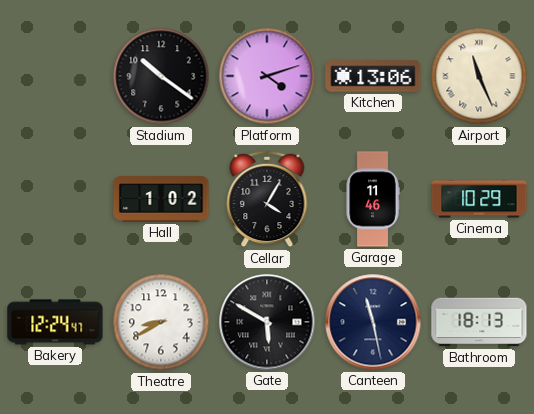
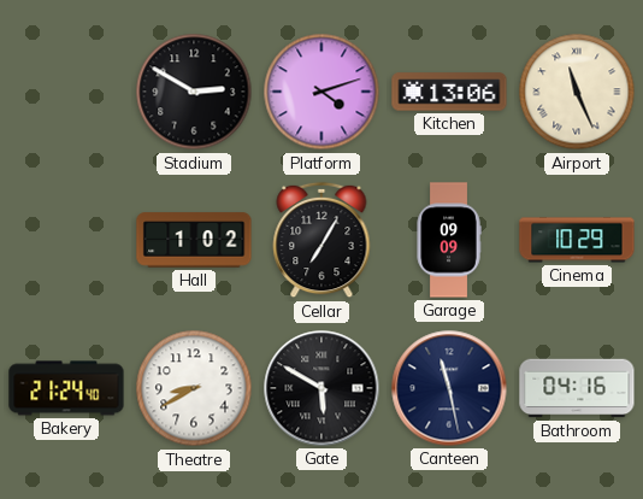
Stadium: 10:21 -> 2:50
Cellar: 4:05 -> 7:05
Garage: 11:46 -> 09:09
Bakery: 12:24 -> 21:24
Bathroom: 18:13 -> 04:16
